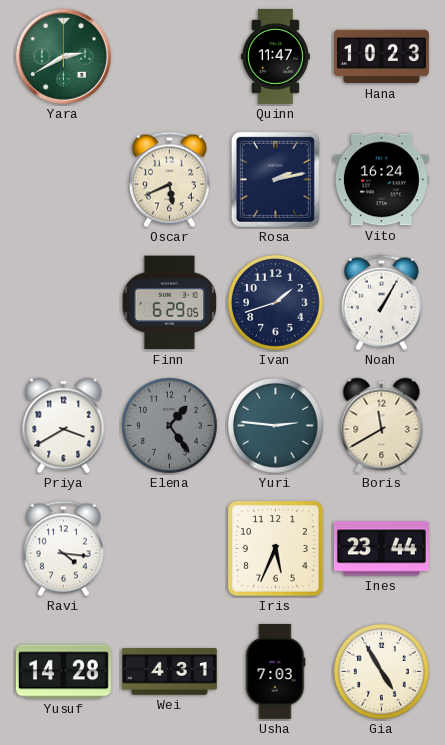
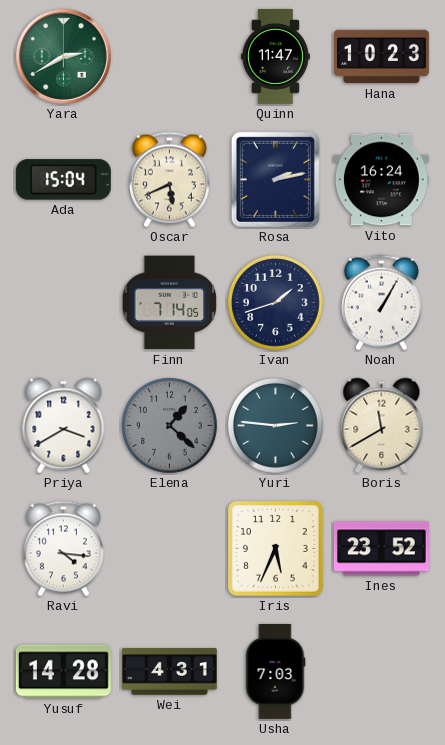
Ada: none -> 15:04
Finn: 6:29 -> 7:14
Elena: 1:24 -> 1:22
Ines: 23:44 -> 23:52
Gia: 4:55 -> none
